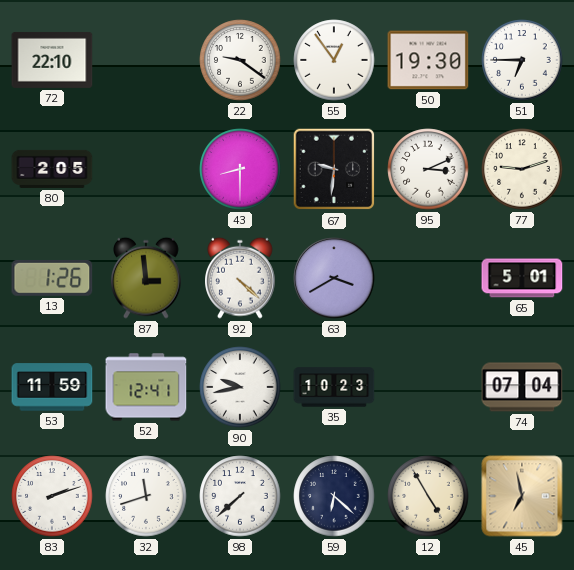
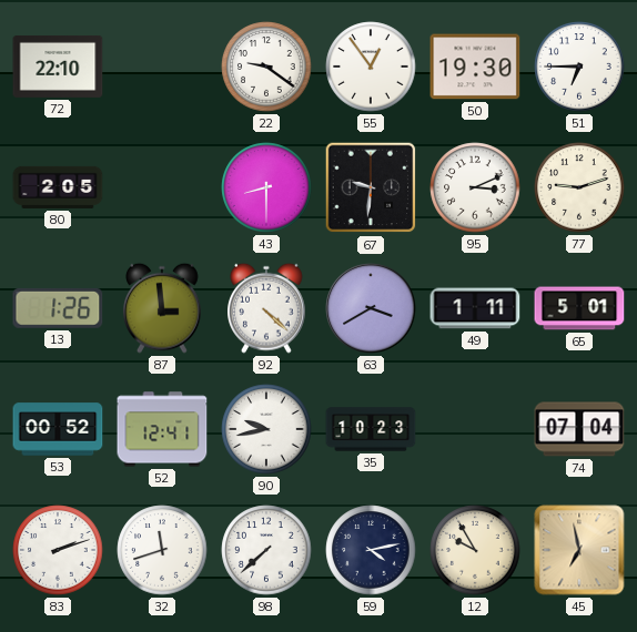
49: none -> 1:11
53: 11:59 -> 00:52
59: 6:22 -> 4:13
12: 4:55 -> 9:55
